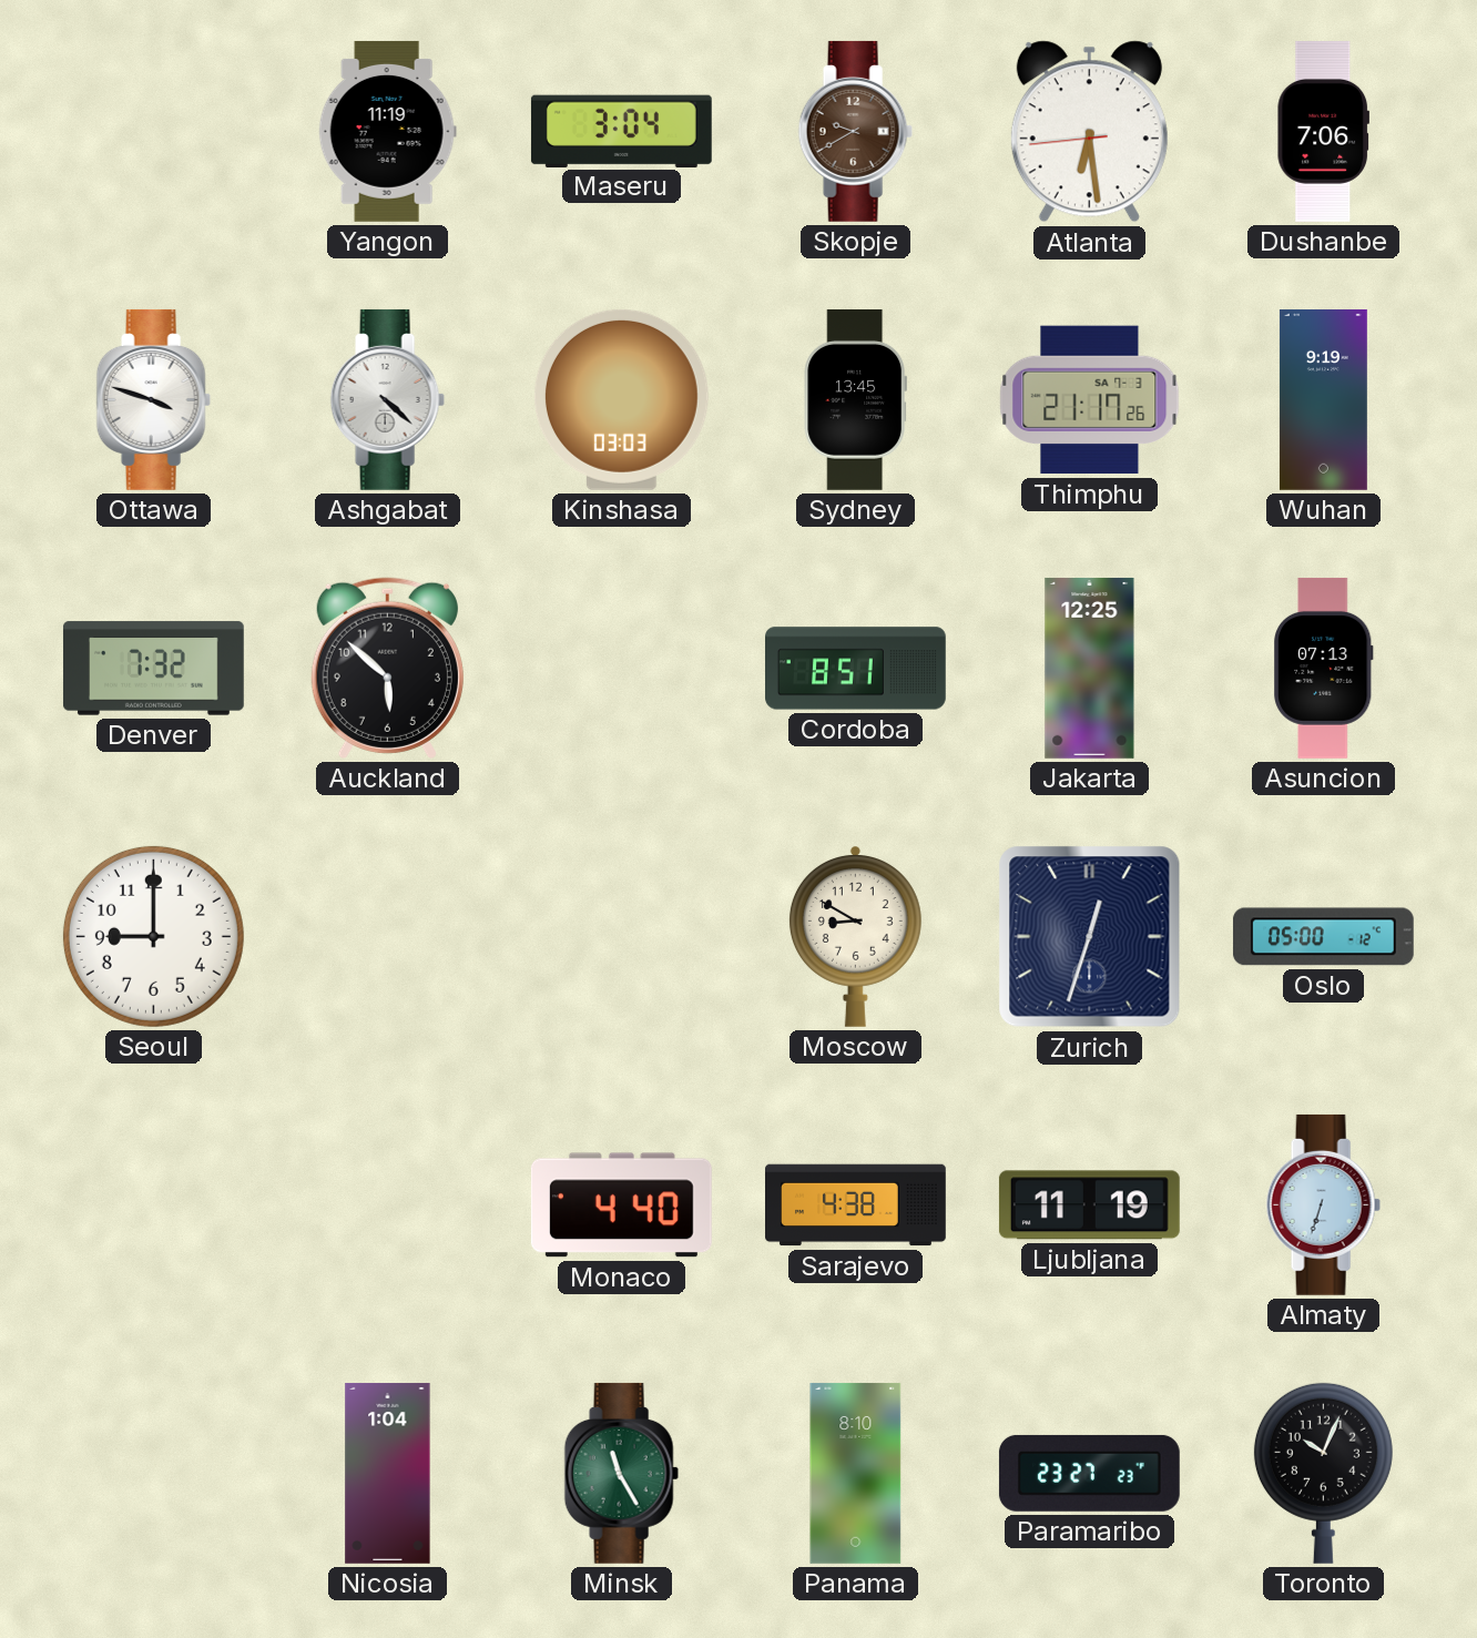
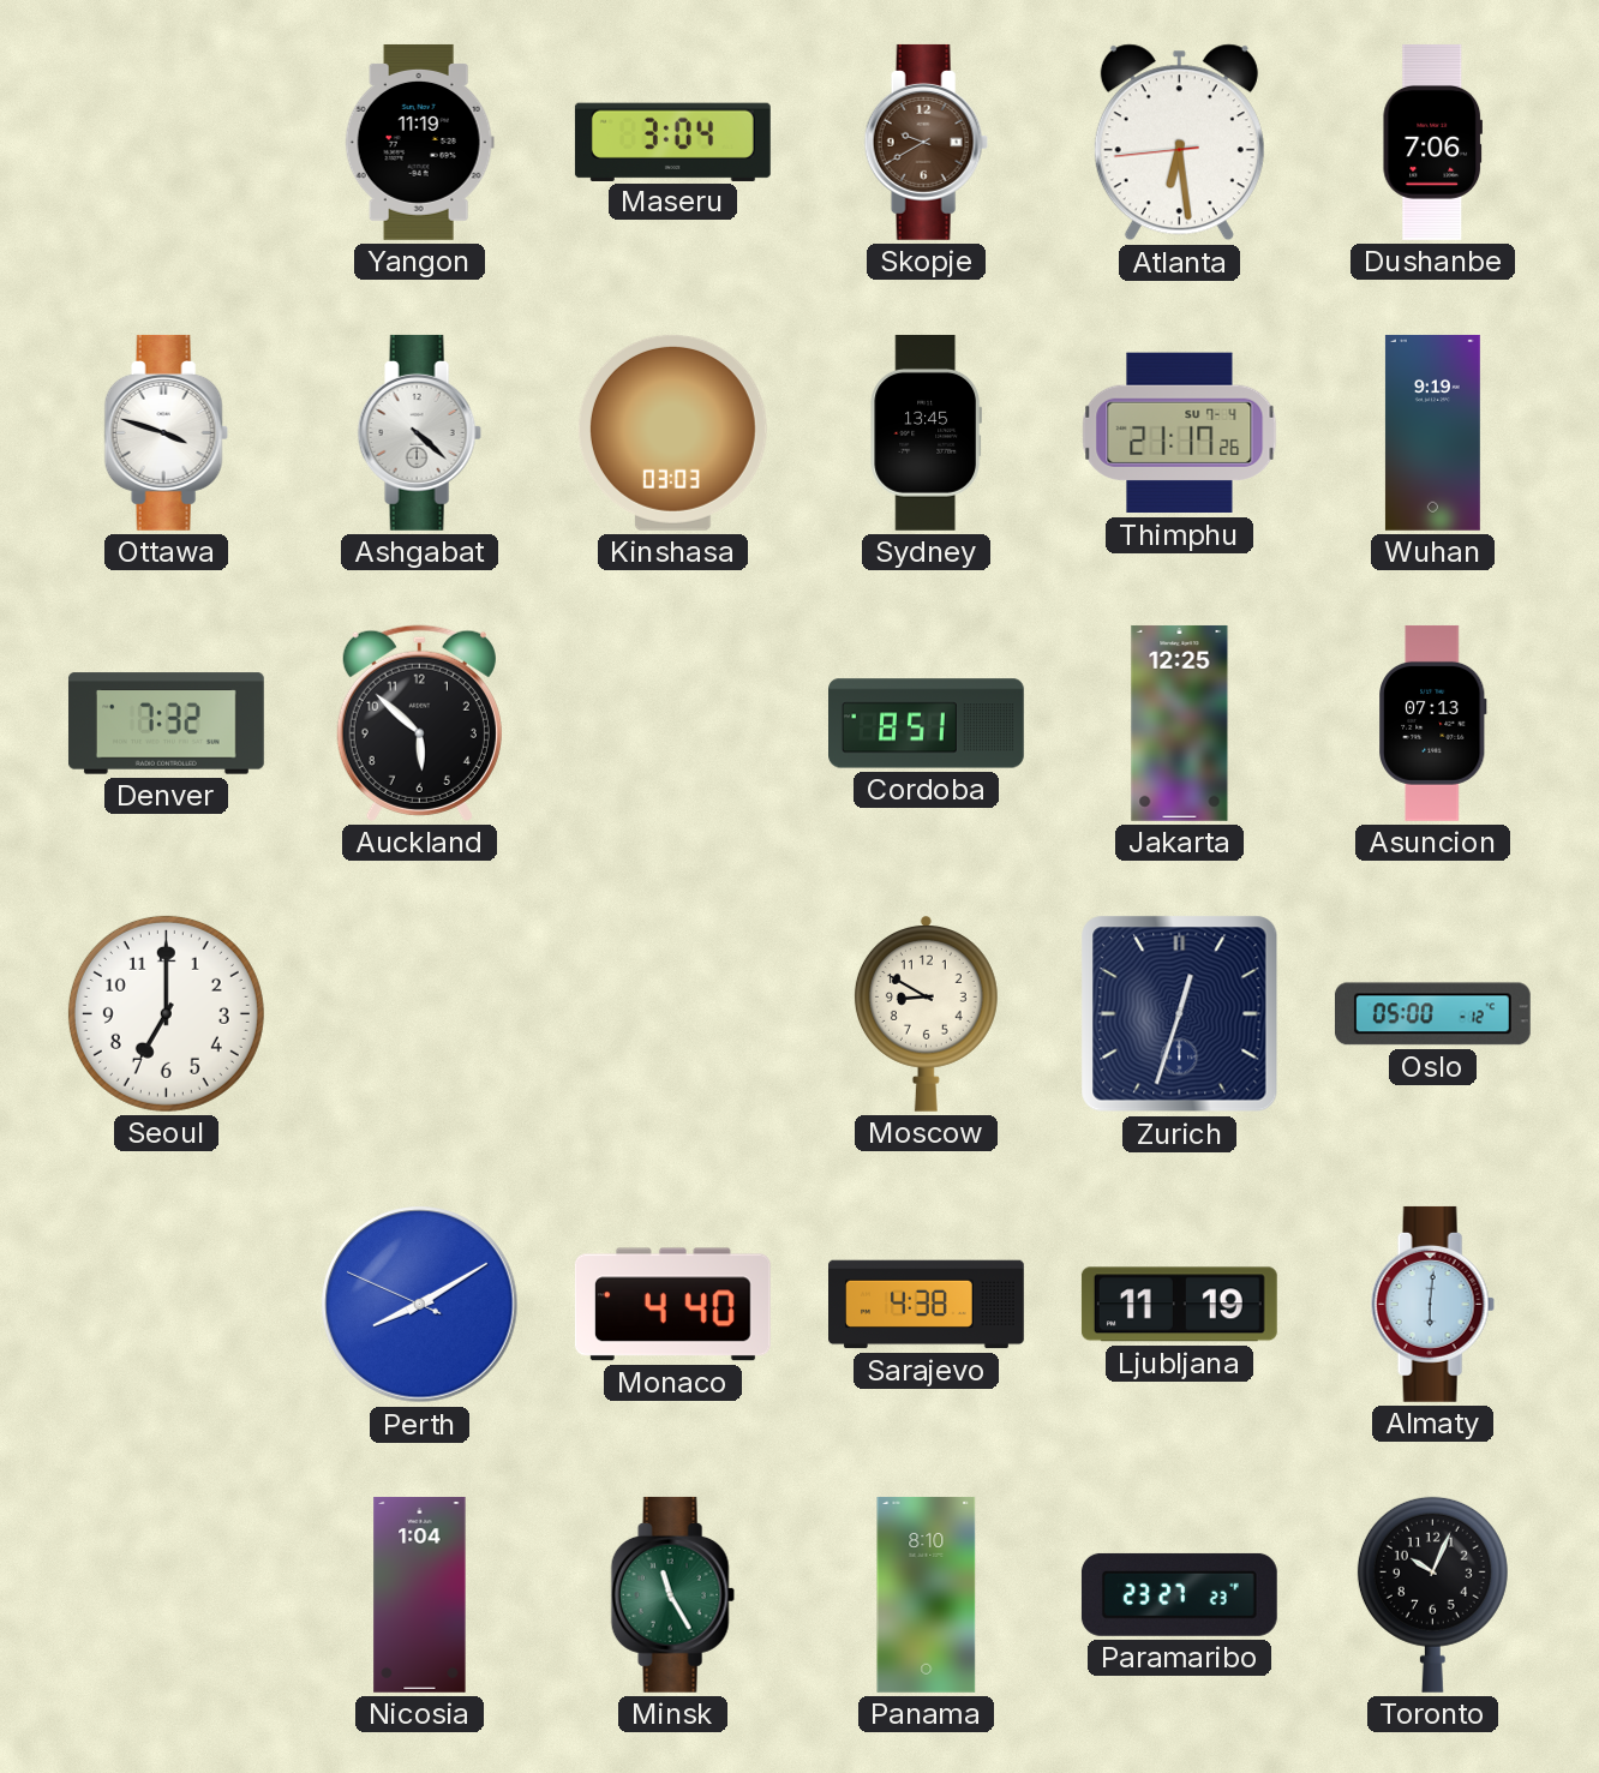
Thimphu date: SA 7-3 -> SU 7-4
Seoul: 9:00 -> 7:00
Perth: none -> 8:09
Almaty: 6:33 -> 6:01
